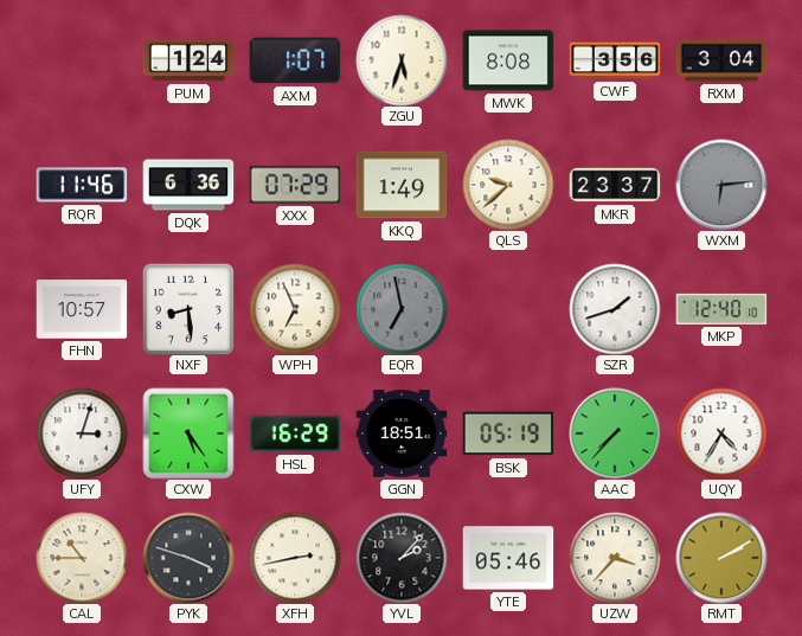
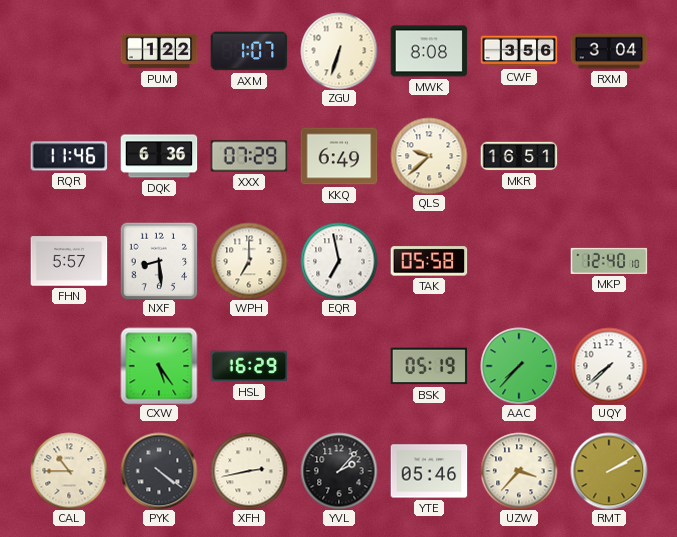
PUM: 1:24 -> 1:22
ZGU: 5:33 -> 6:33
KKQ: 1:49 -> 6:49
MKR: 23:37 -> 16:51
WXM: 6:14 -> none
FHN: 10:57 -> 5:57
WPH: 6:56 -> 7:00
EQR dial: grey -> white
TAK: none -> 05:58
SZR: 1:42 -> none
UFY: 3:03 -> none
GGN: 18:51 -> none
UQY: 4:35 -> 7:38
PYK: 3:48 -> 4:21
